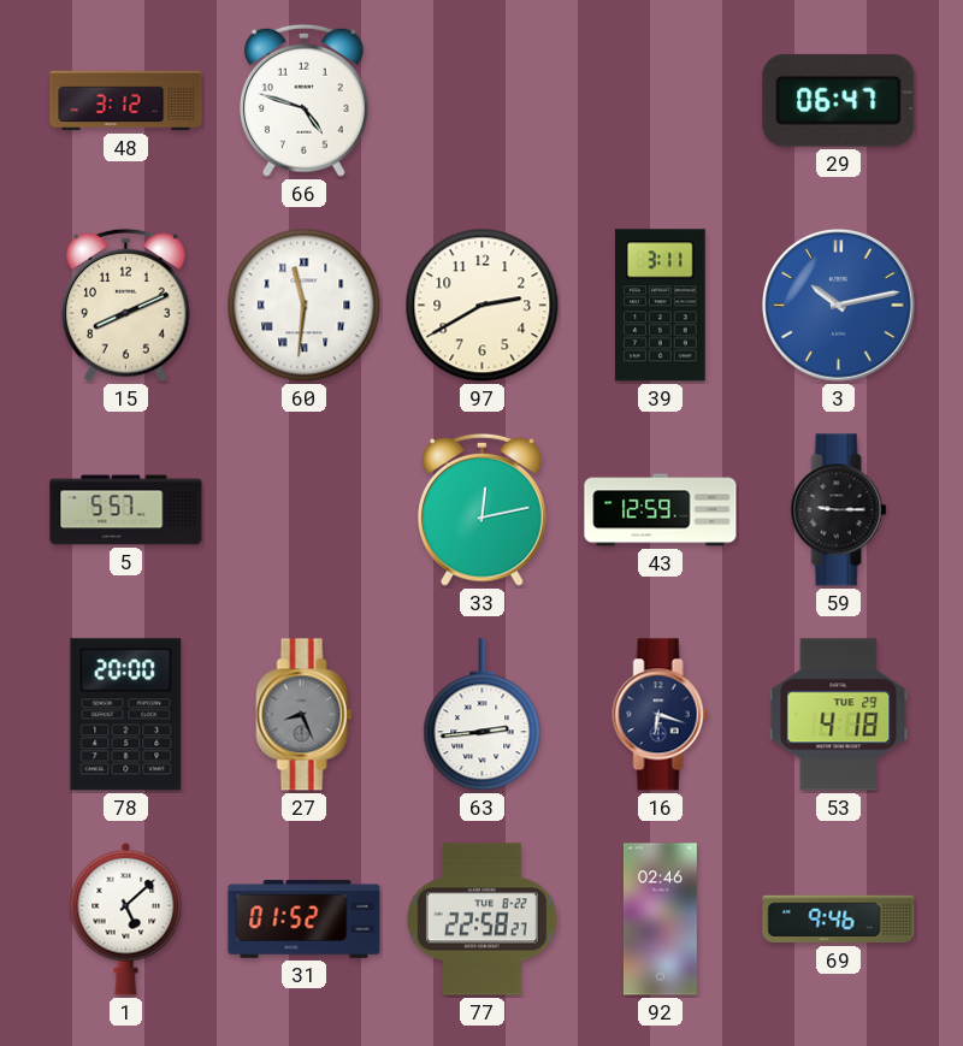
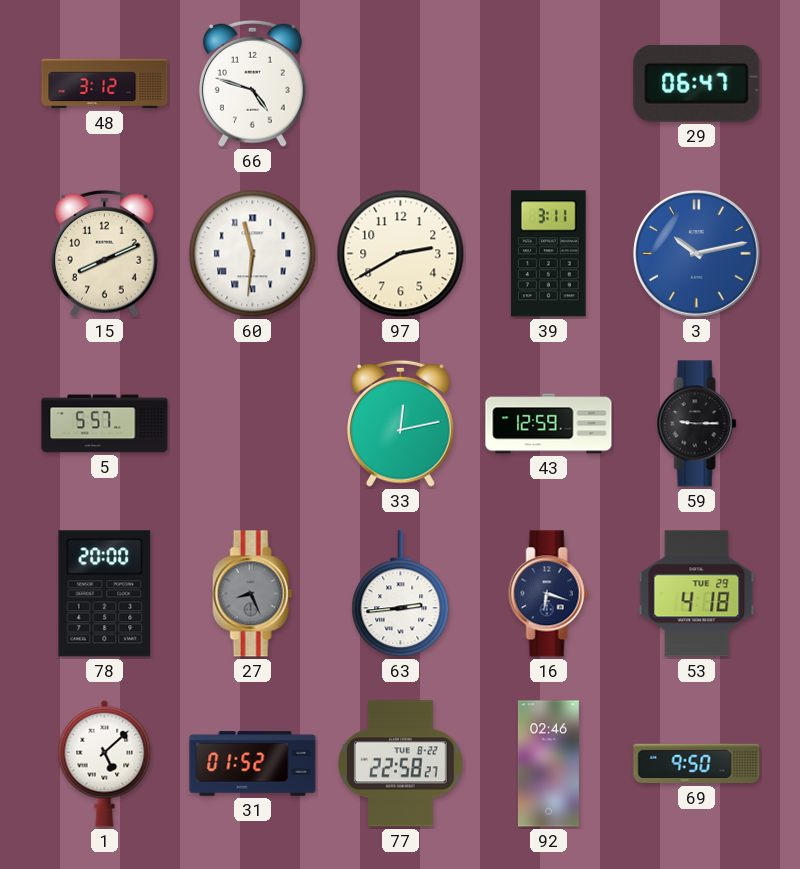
69: 9:46 -> 9:50
